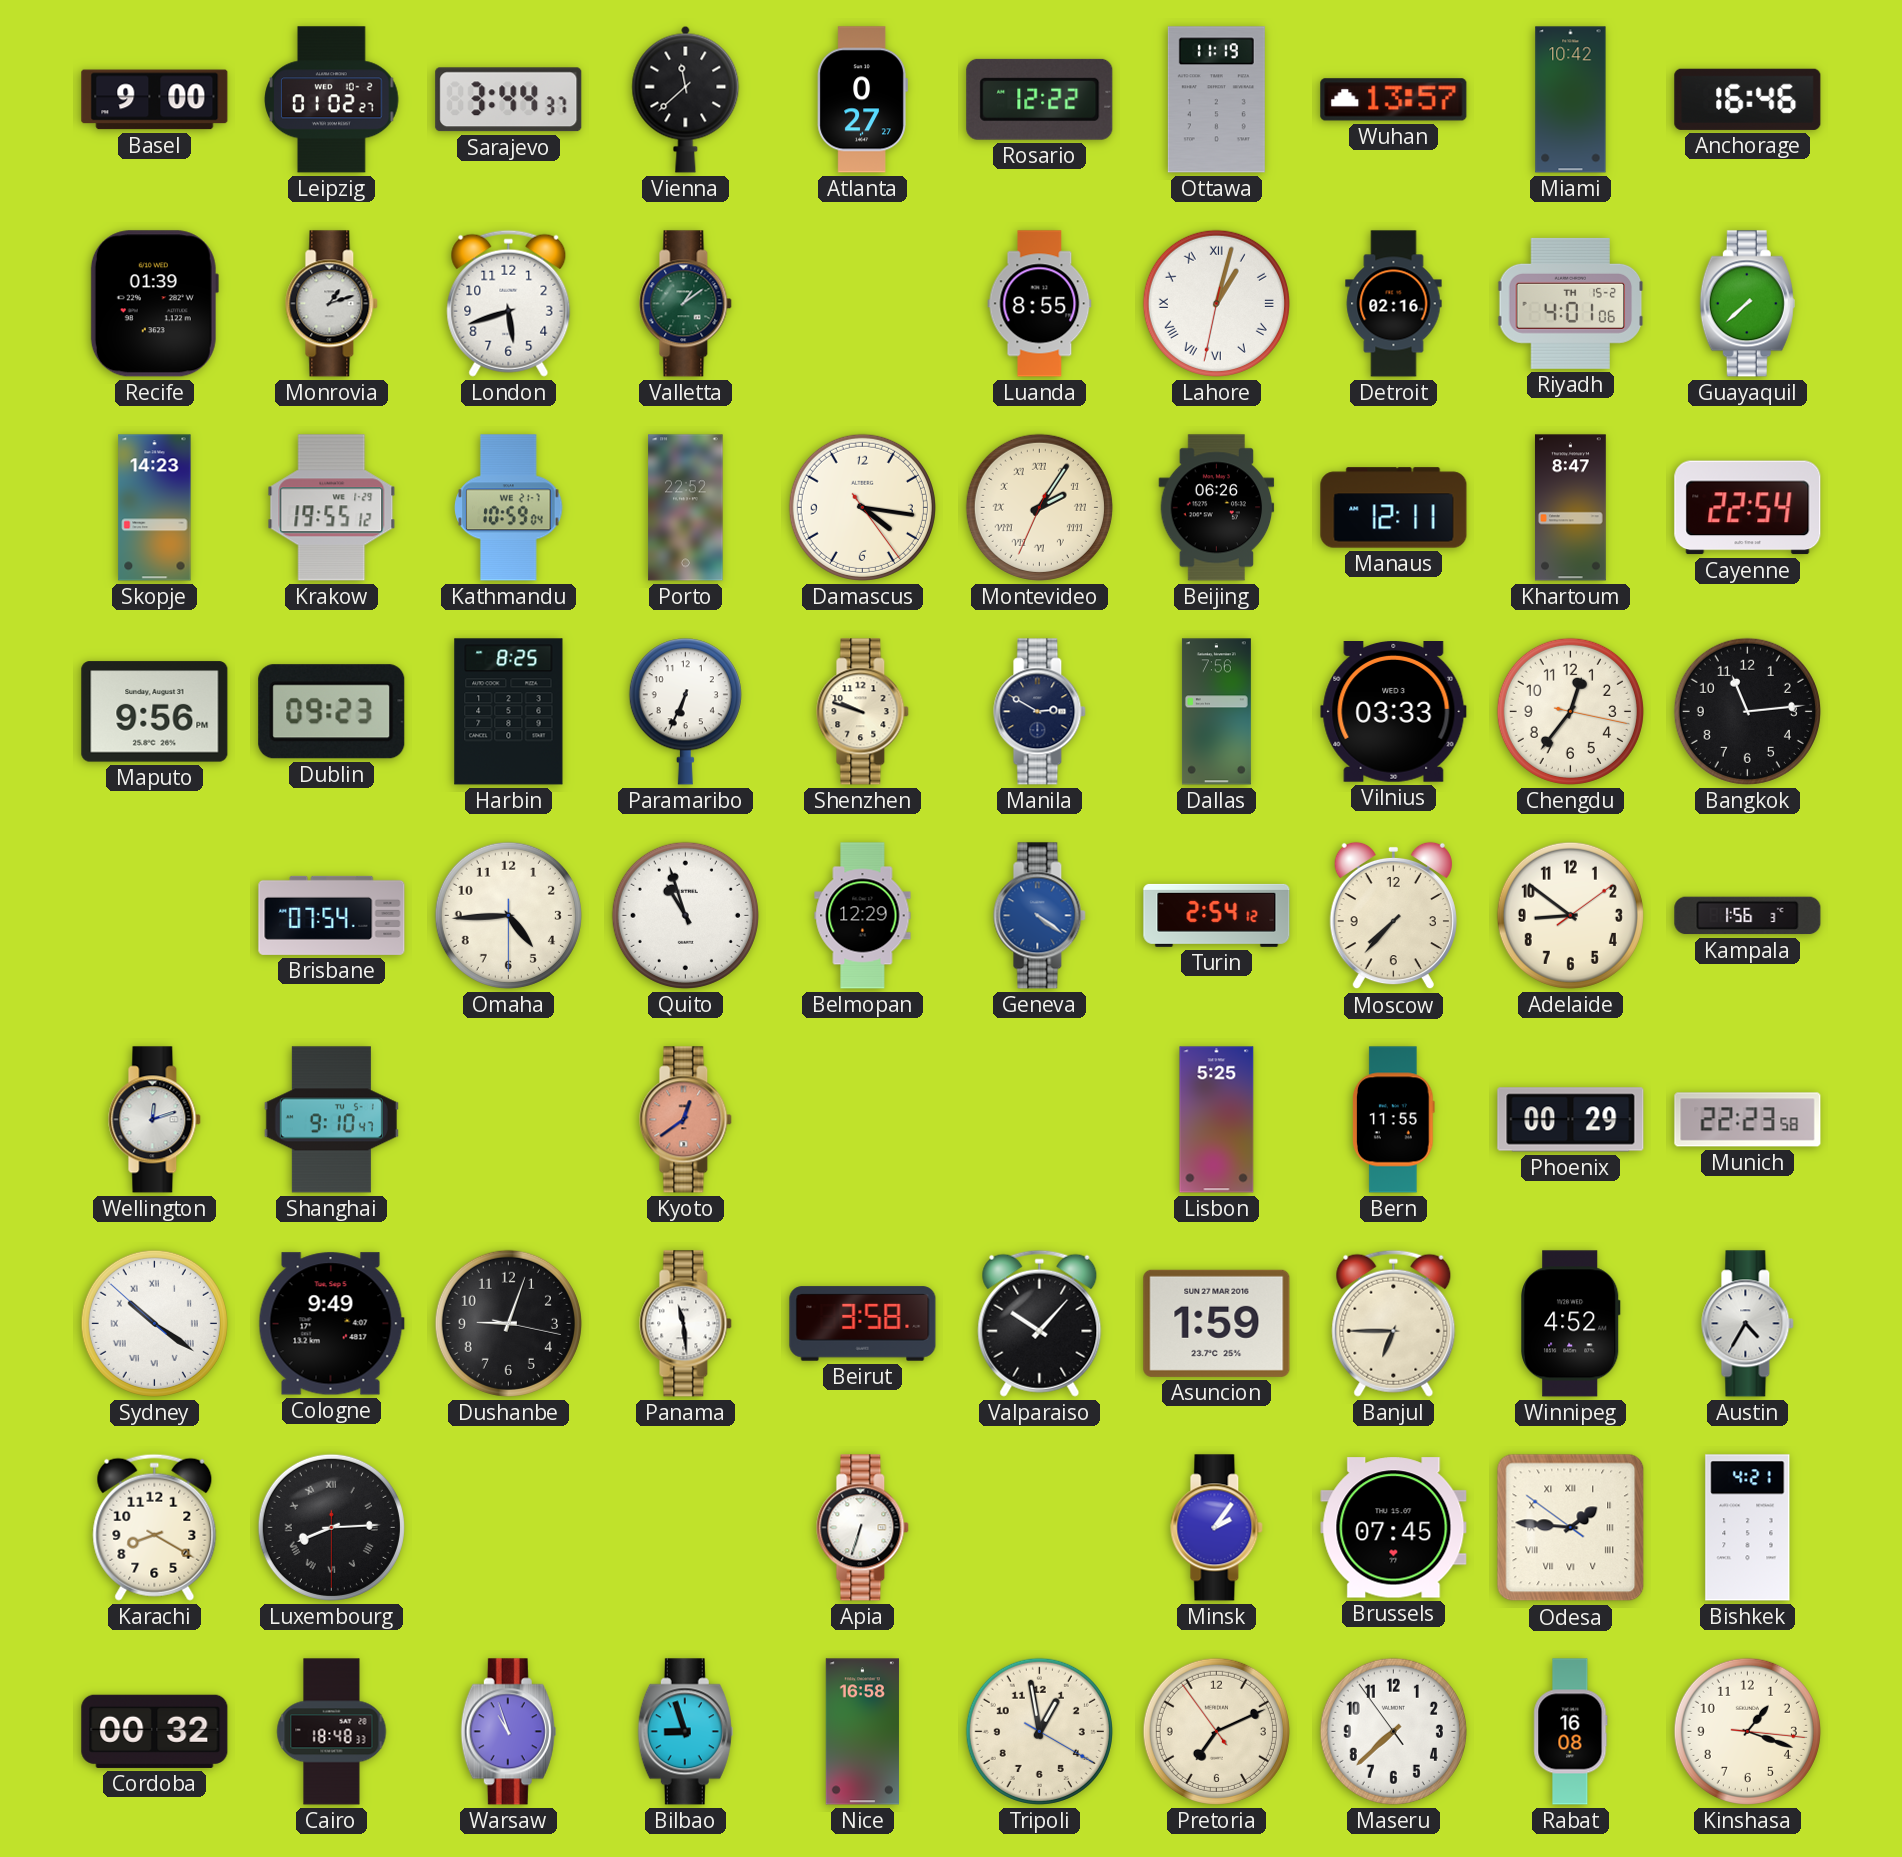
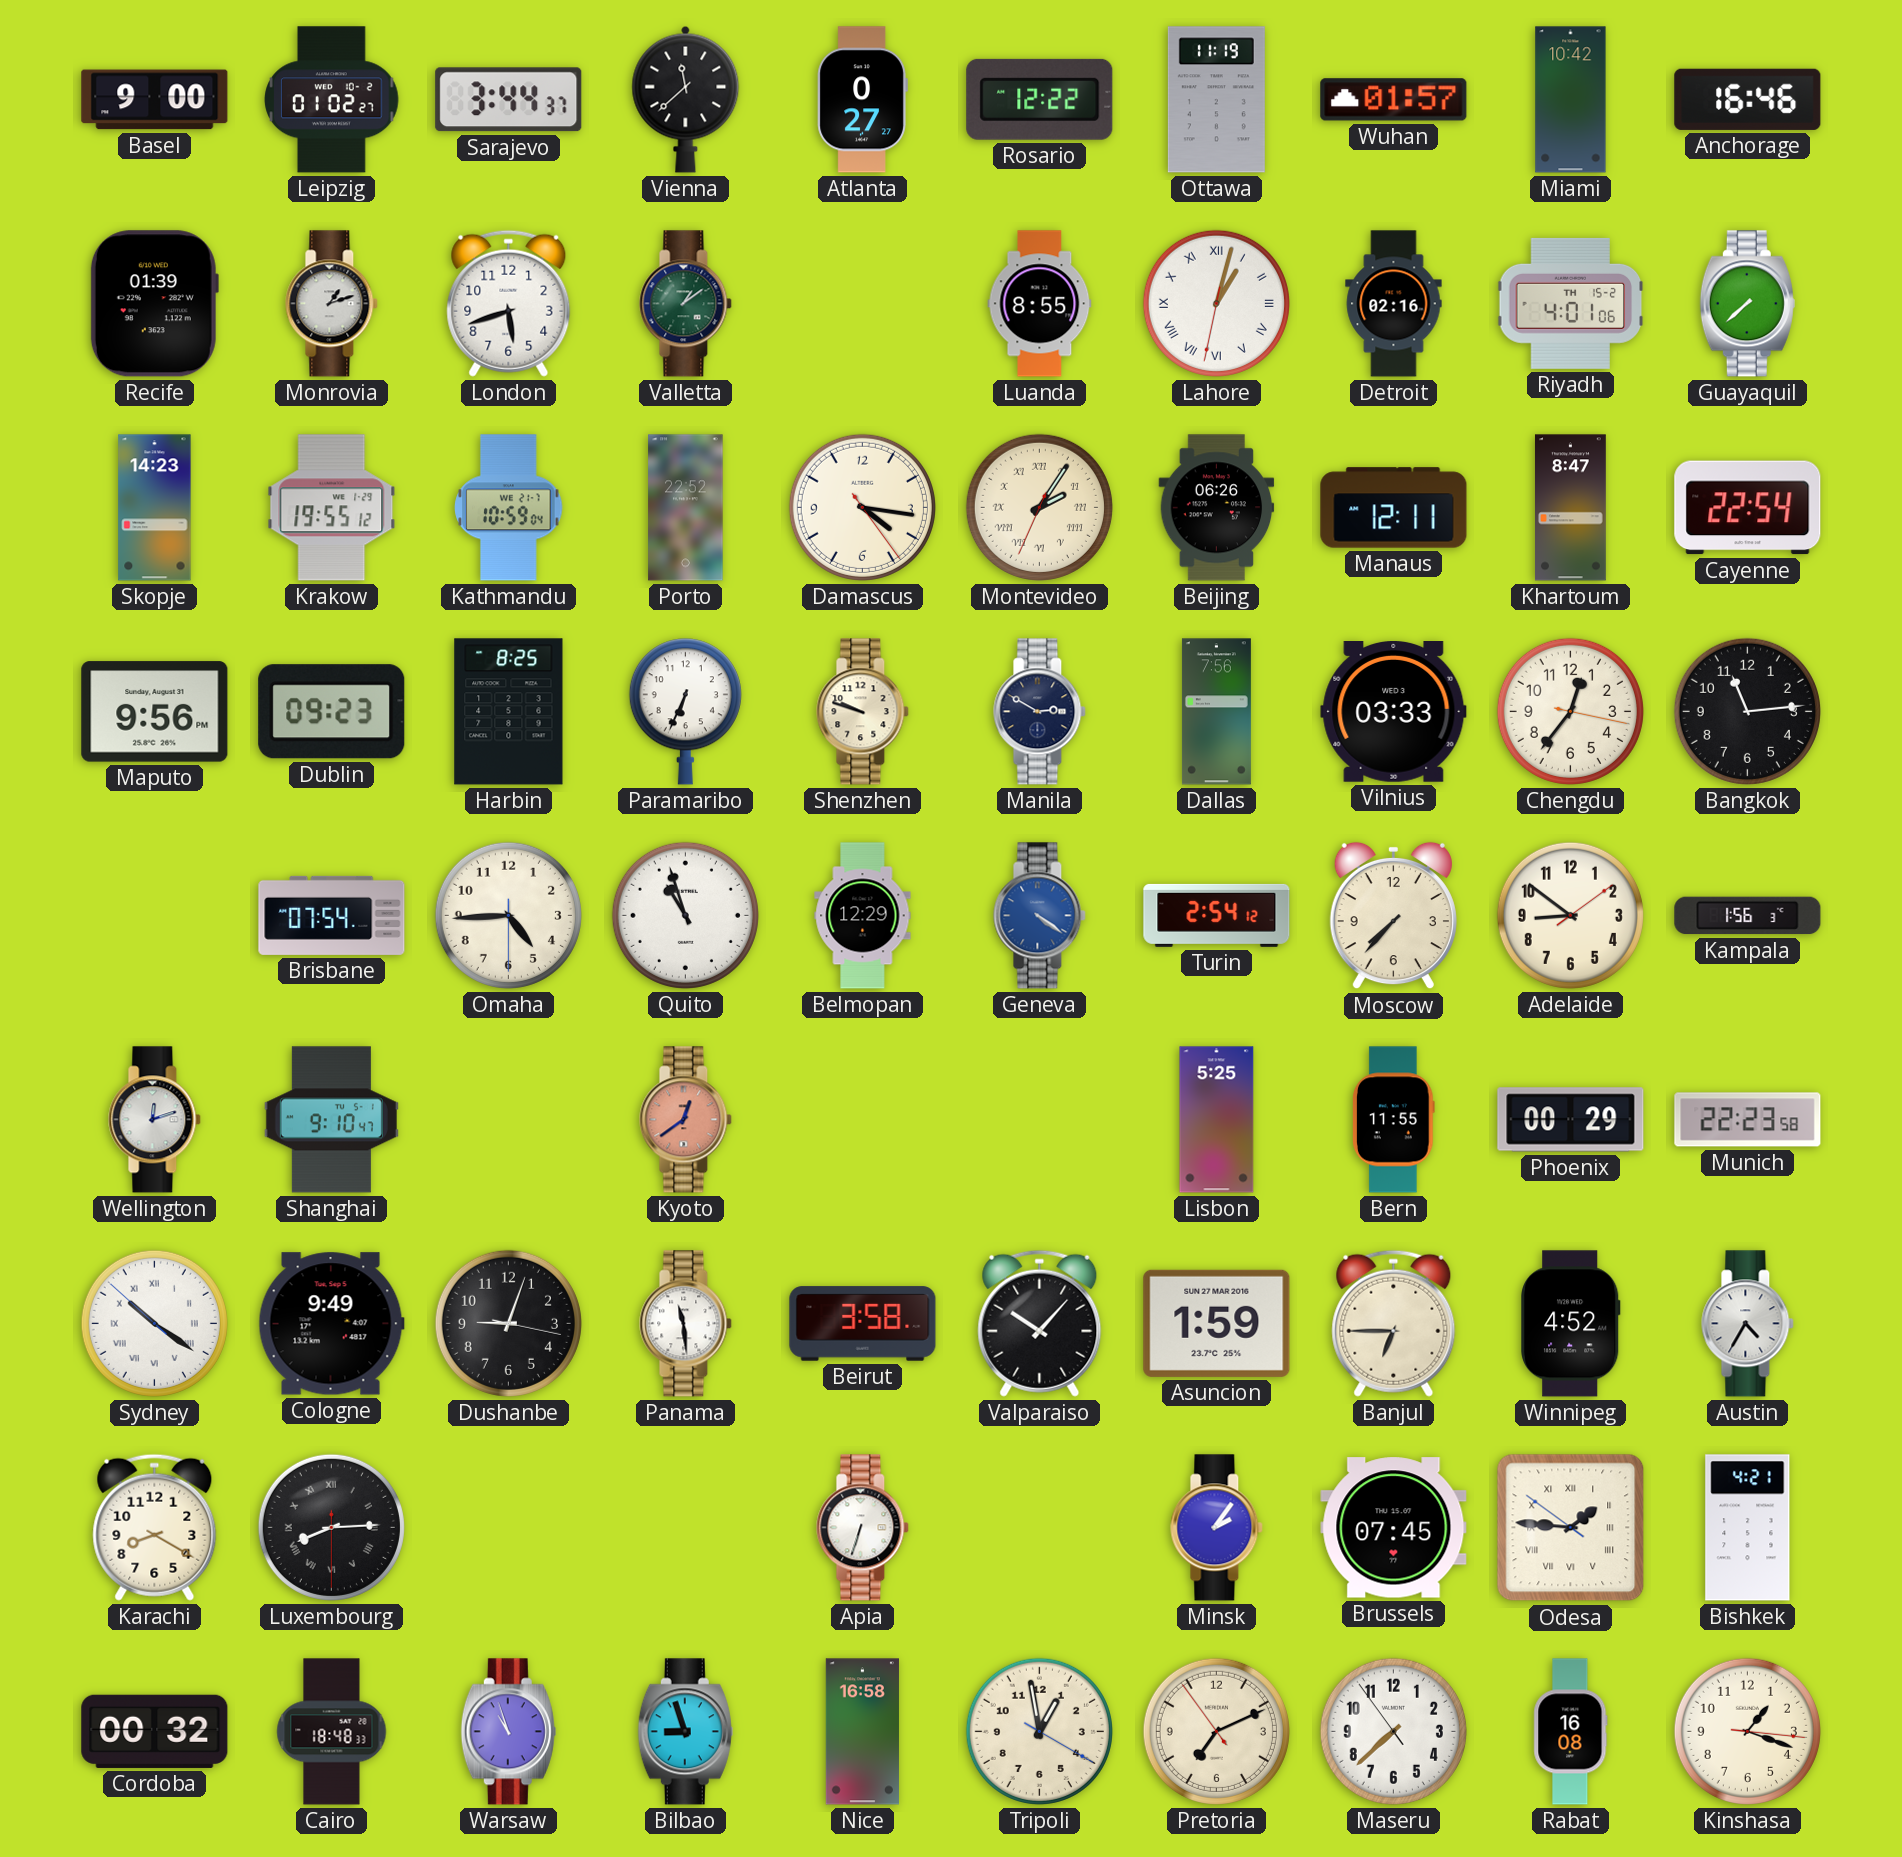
Wuhan: 13:57 -> 01:57
